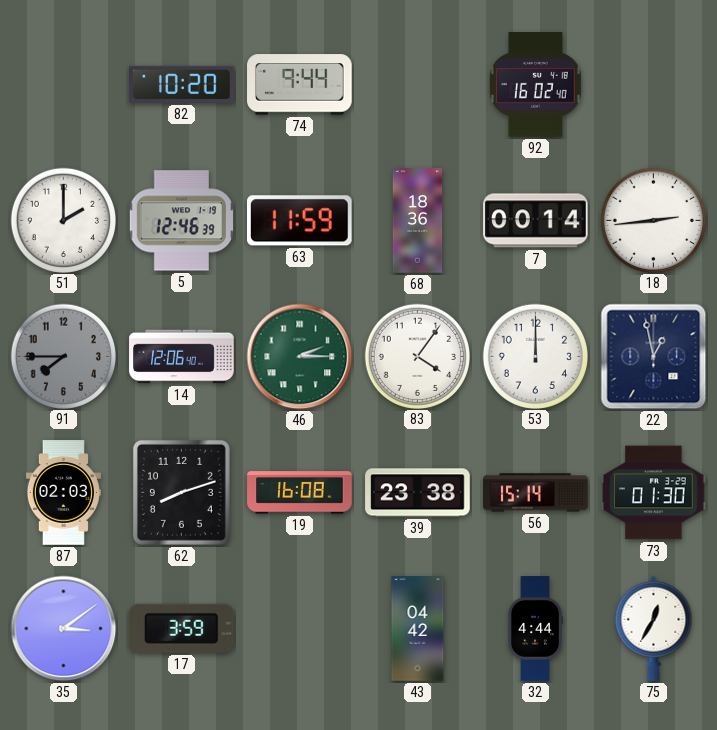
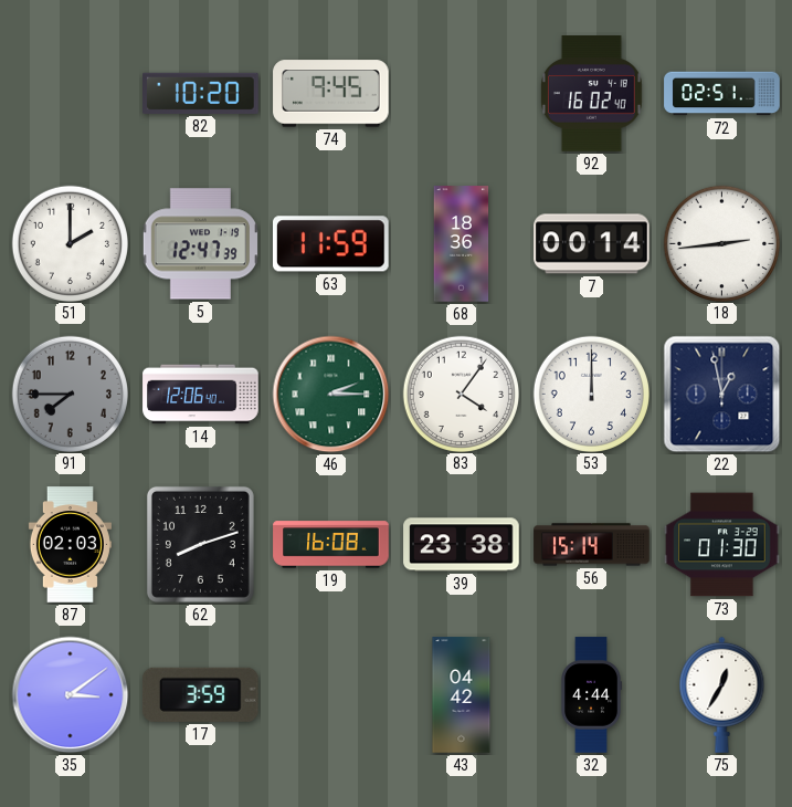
74: 9:44 -> 9:45
72: none -> 02:51
5: 12:46 -> 12:47
